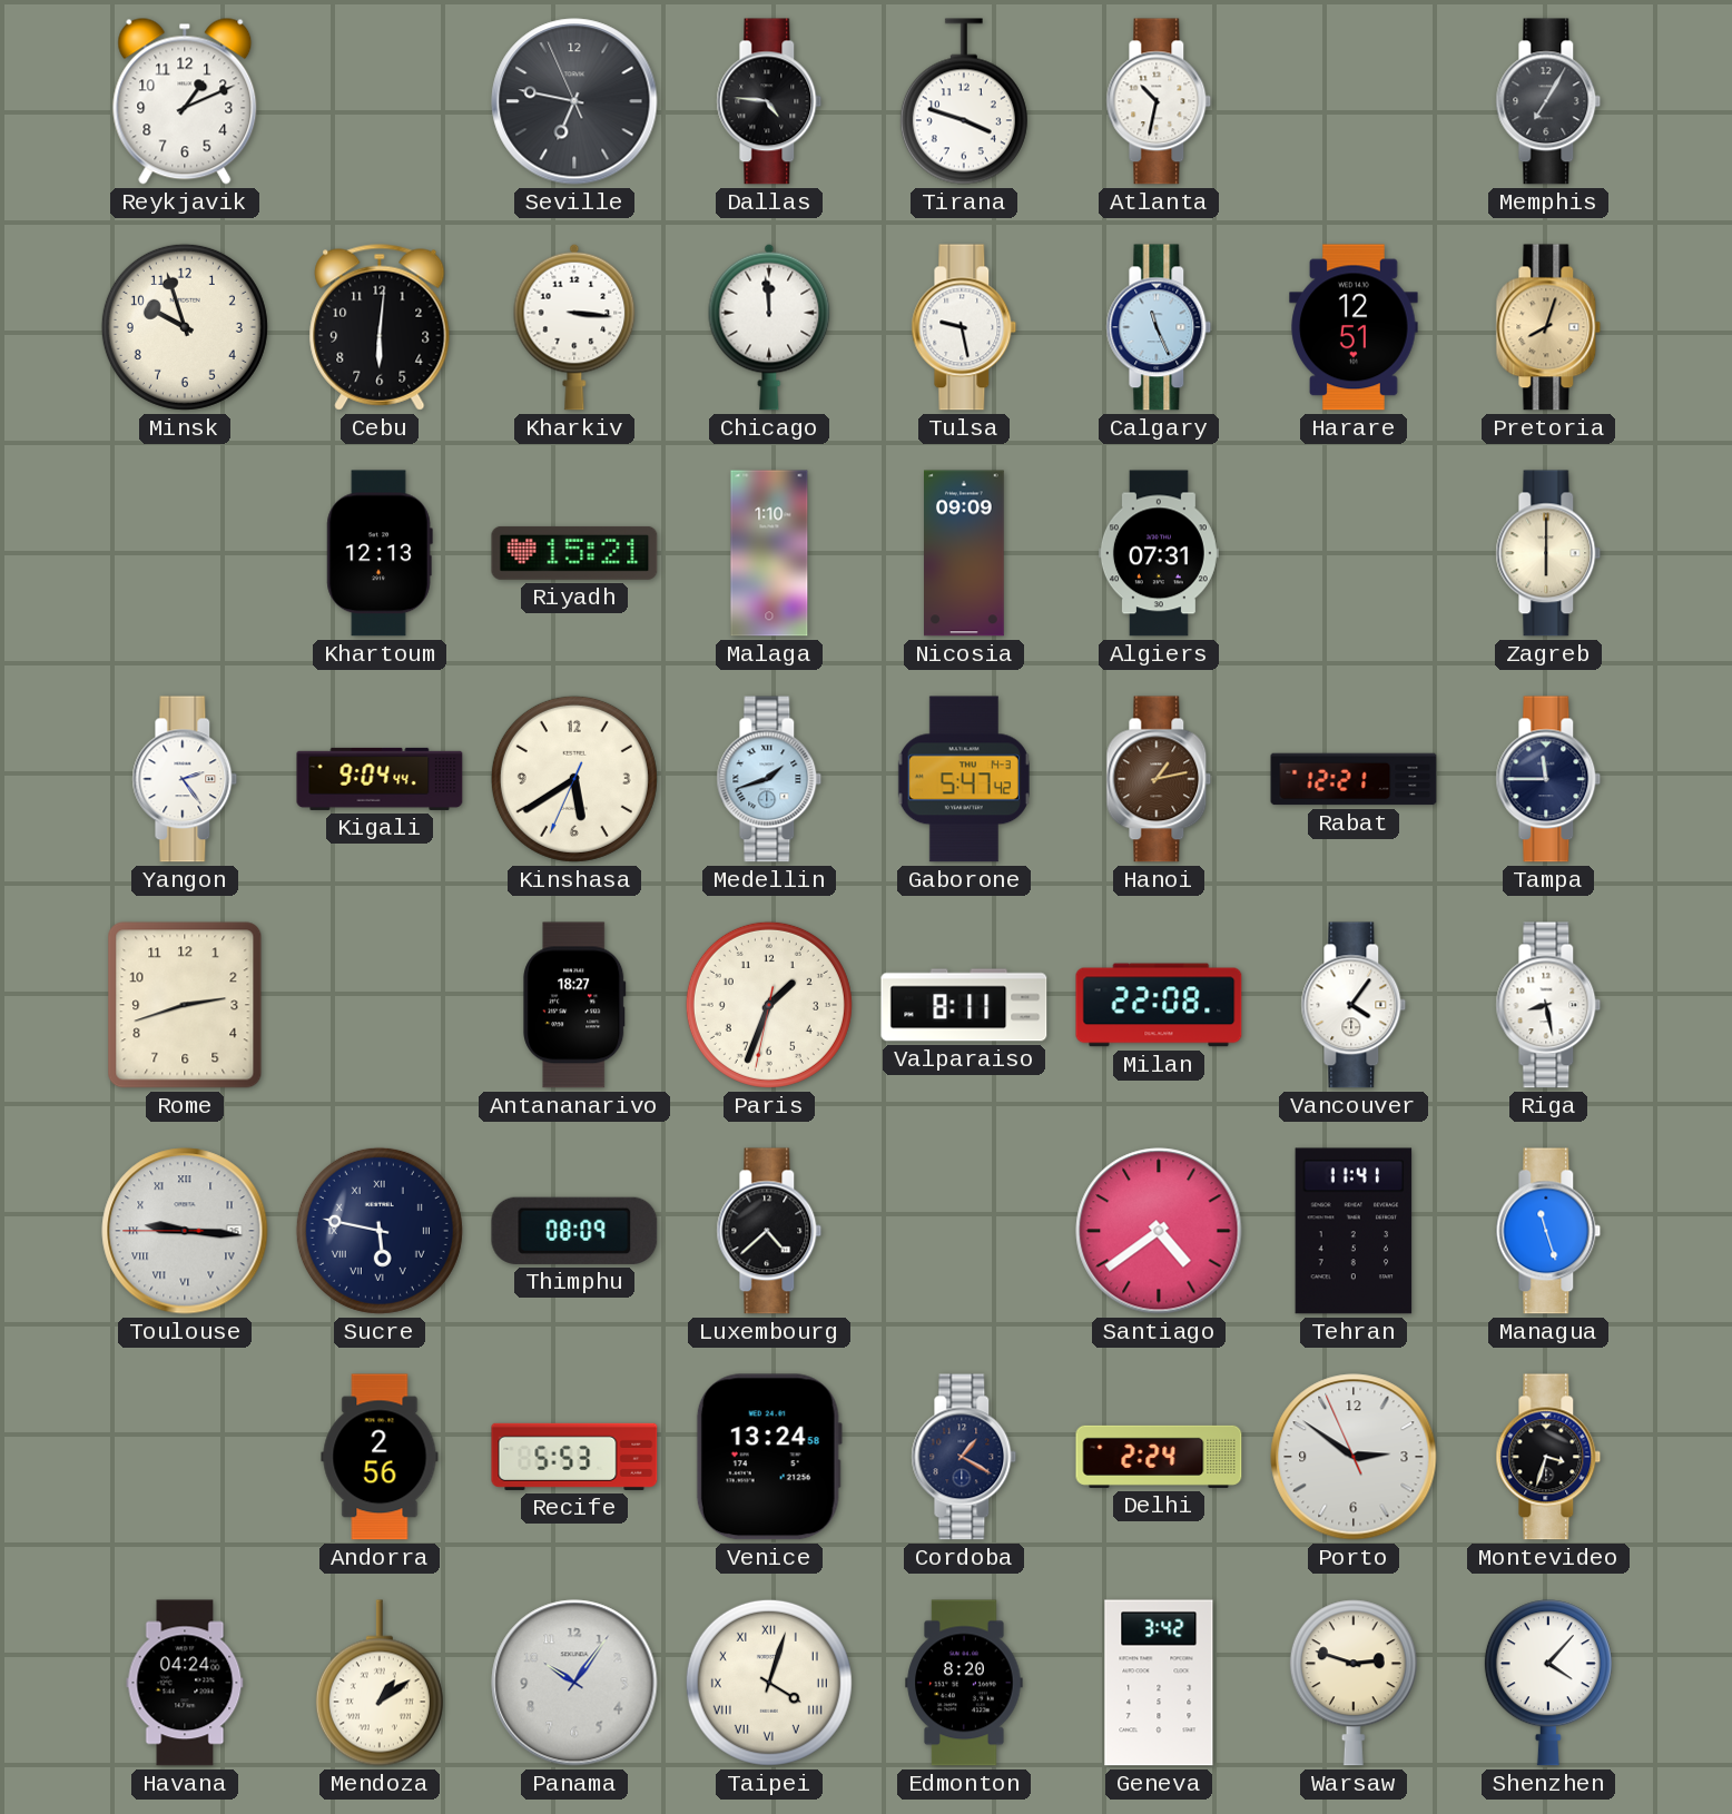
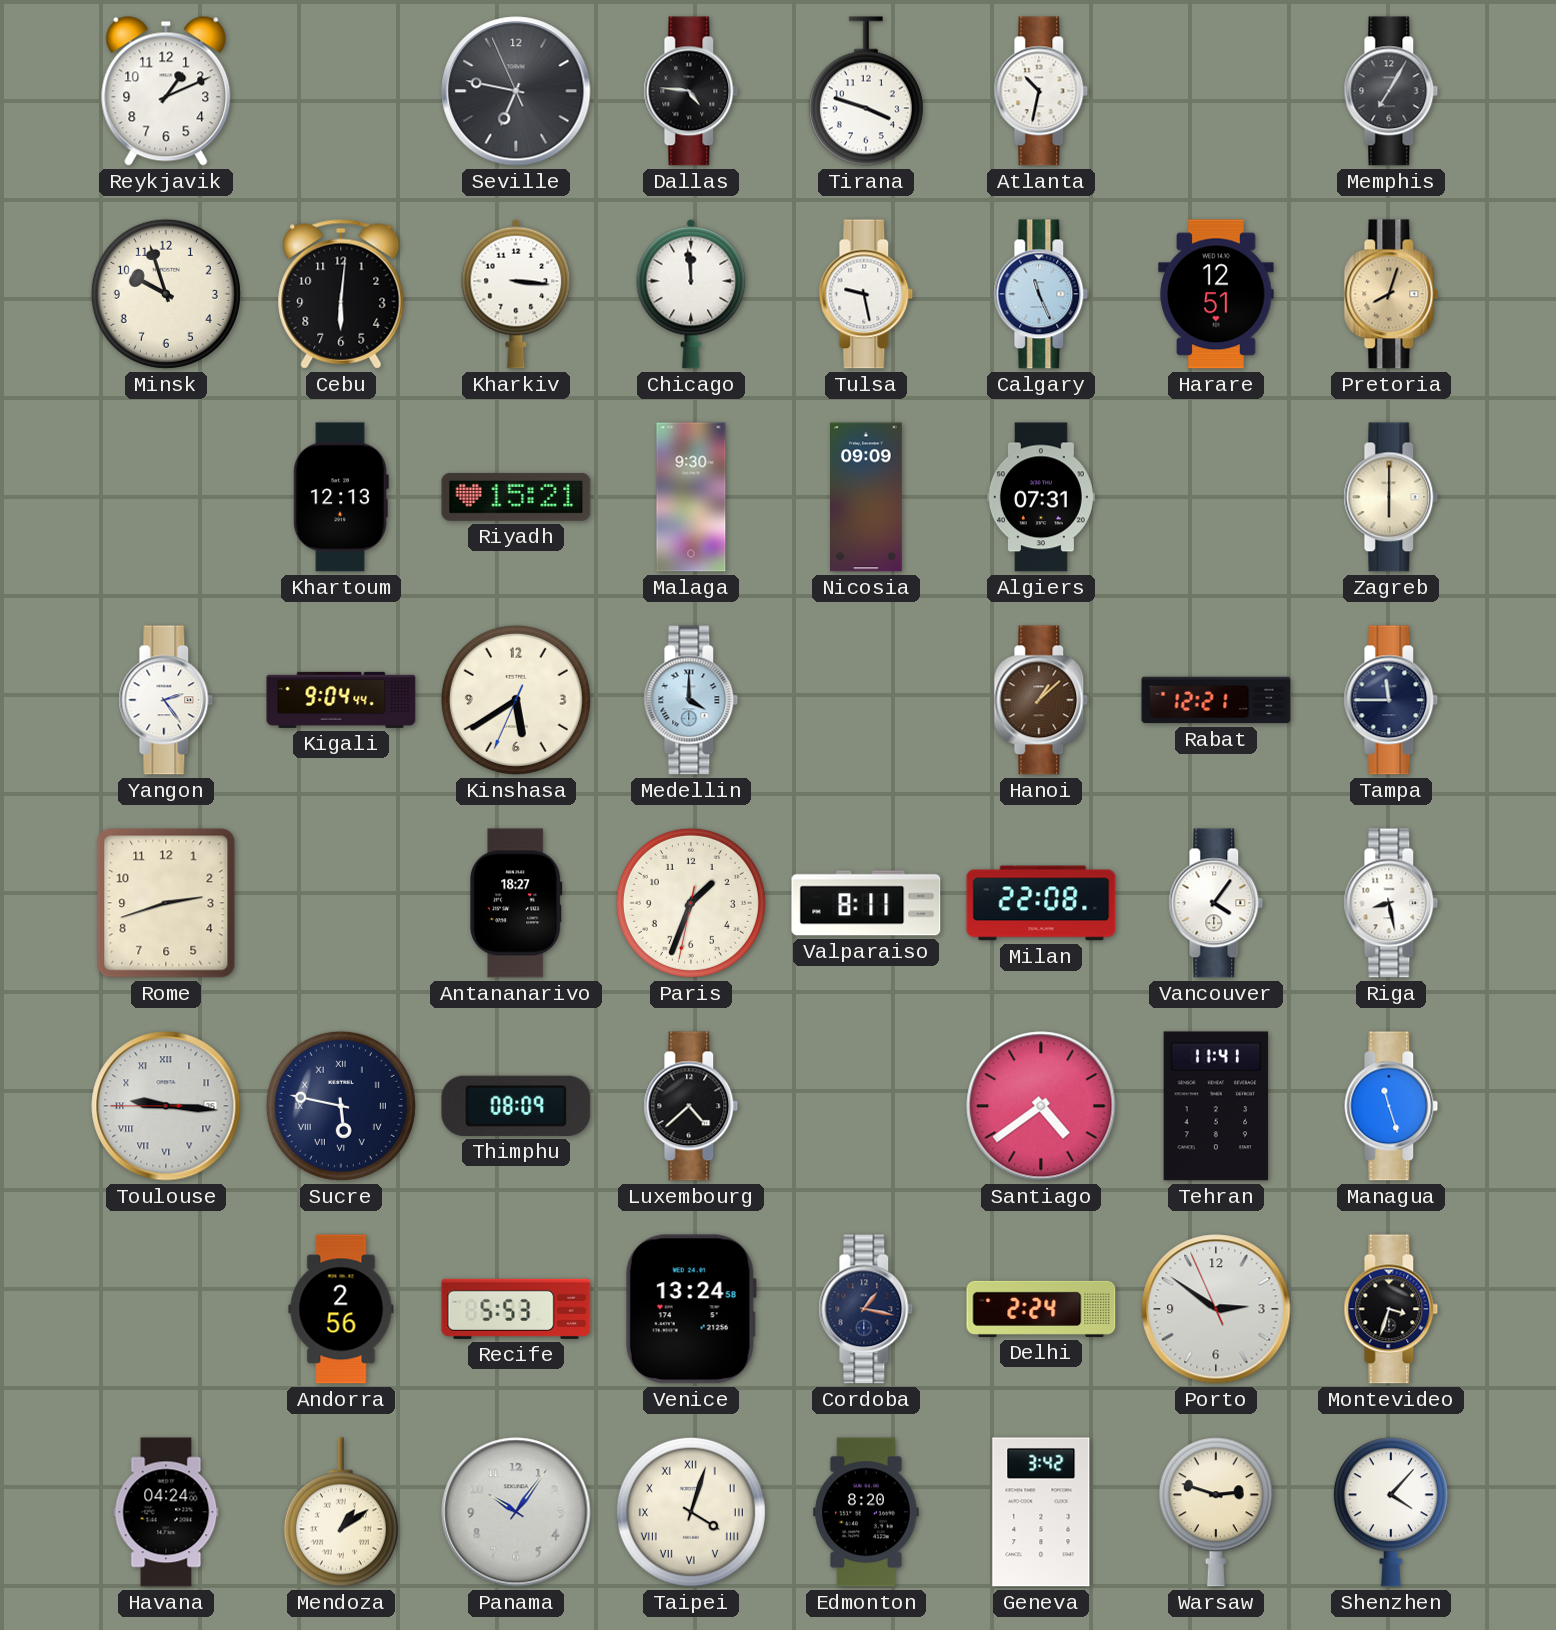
Malaga: 1:10 -> 9:30
Medellin: 1:42 -> 4:00
Gaborone: 5:47 -> none
Hanoi: 1:13 -> 1:08
Cordoba: 1:20 -> 1:17
